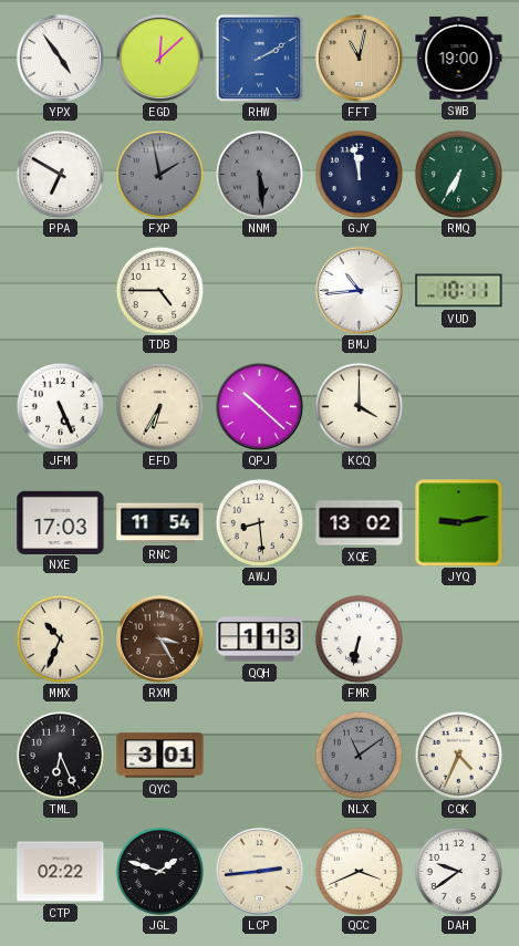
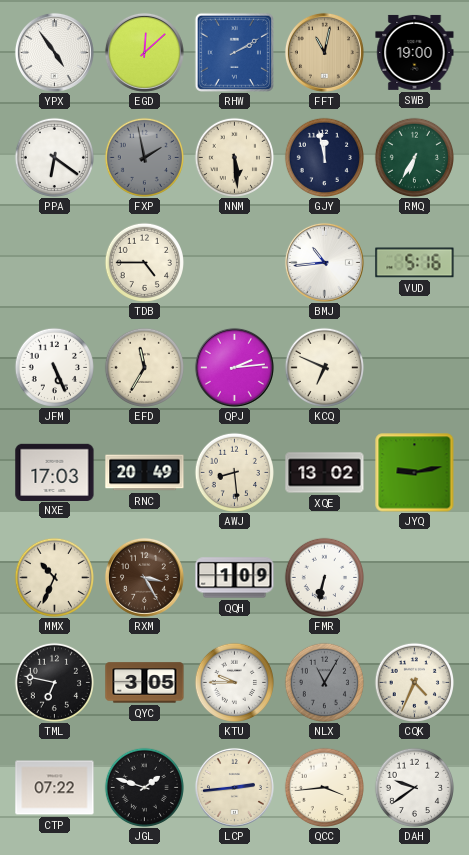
PPA: 6:50 -> 6:21
NNM dial: grey -> cream
VUD: 10:11 -> 5:16
EFD: 6:35 -> 11:35
QPJ: 10:22 -> 2:14
KCQ: 4:00 -> 6:49
RNC: 11:54 -> 20:49
QQH: 1:13 -> 1:09
TML: 6:26 -> 6:47
QYC: 3:01 -> 3:05
KTU: none -> 9:45
NLX: 11:09 -> 11:05
CTP: 02:22 -> 07:22
QCC: 3:41 -> 3:44
